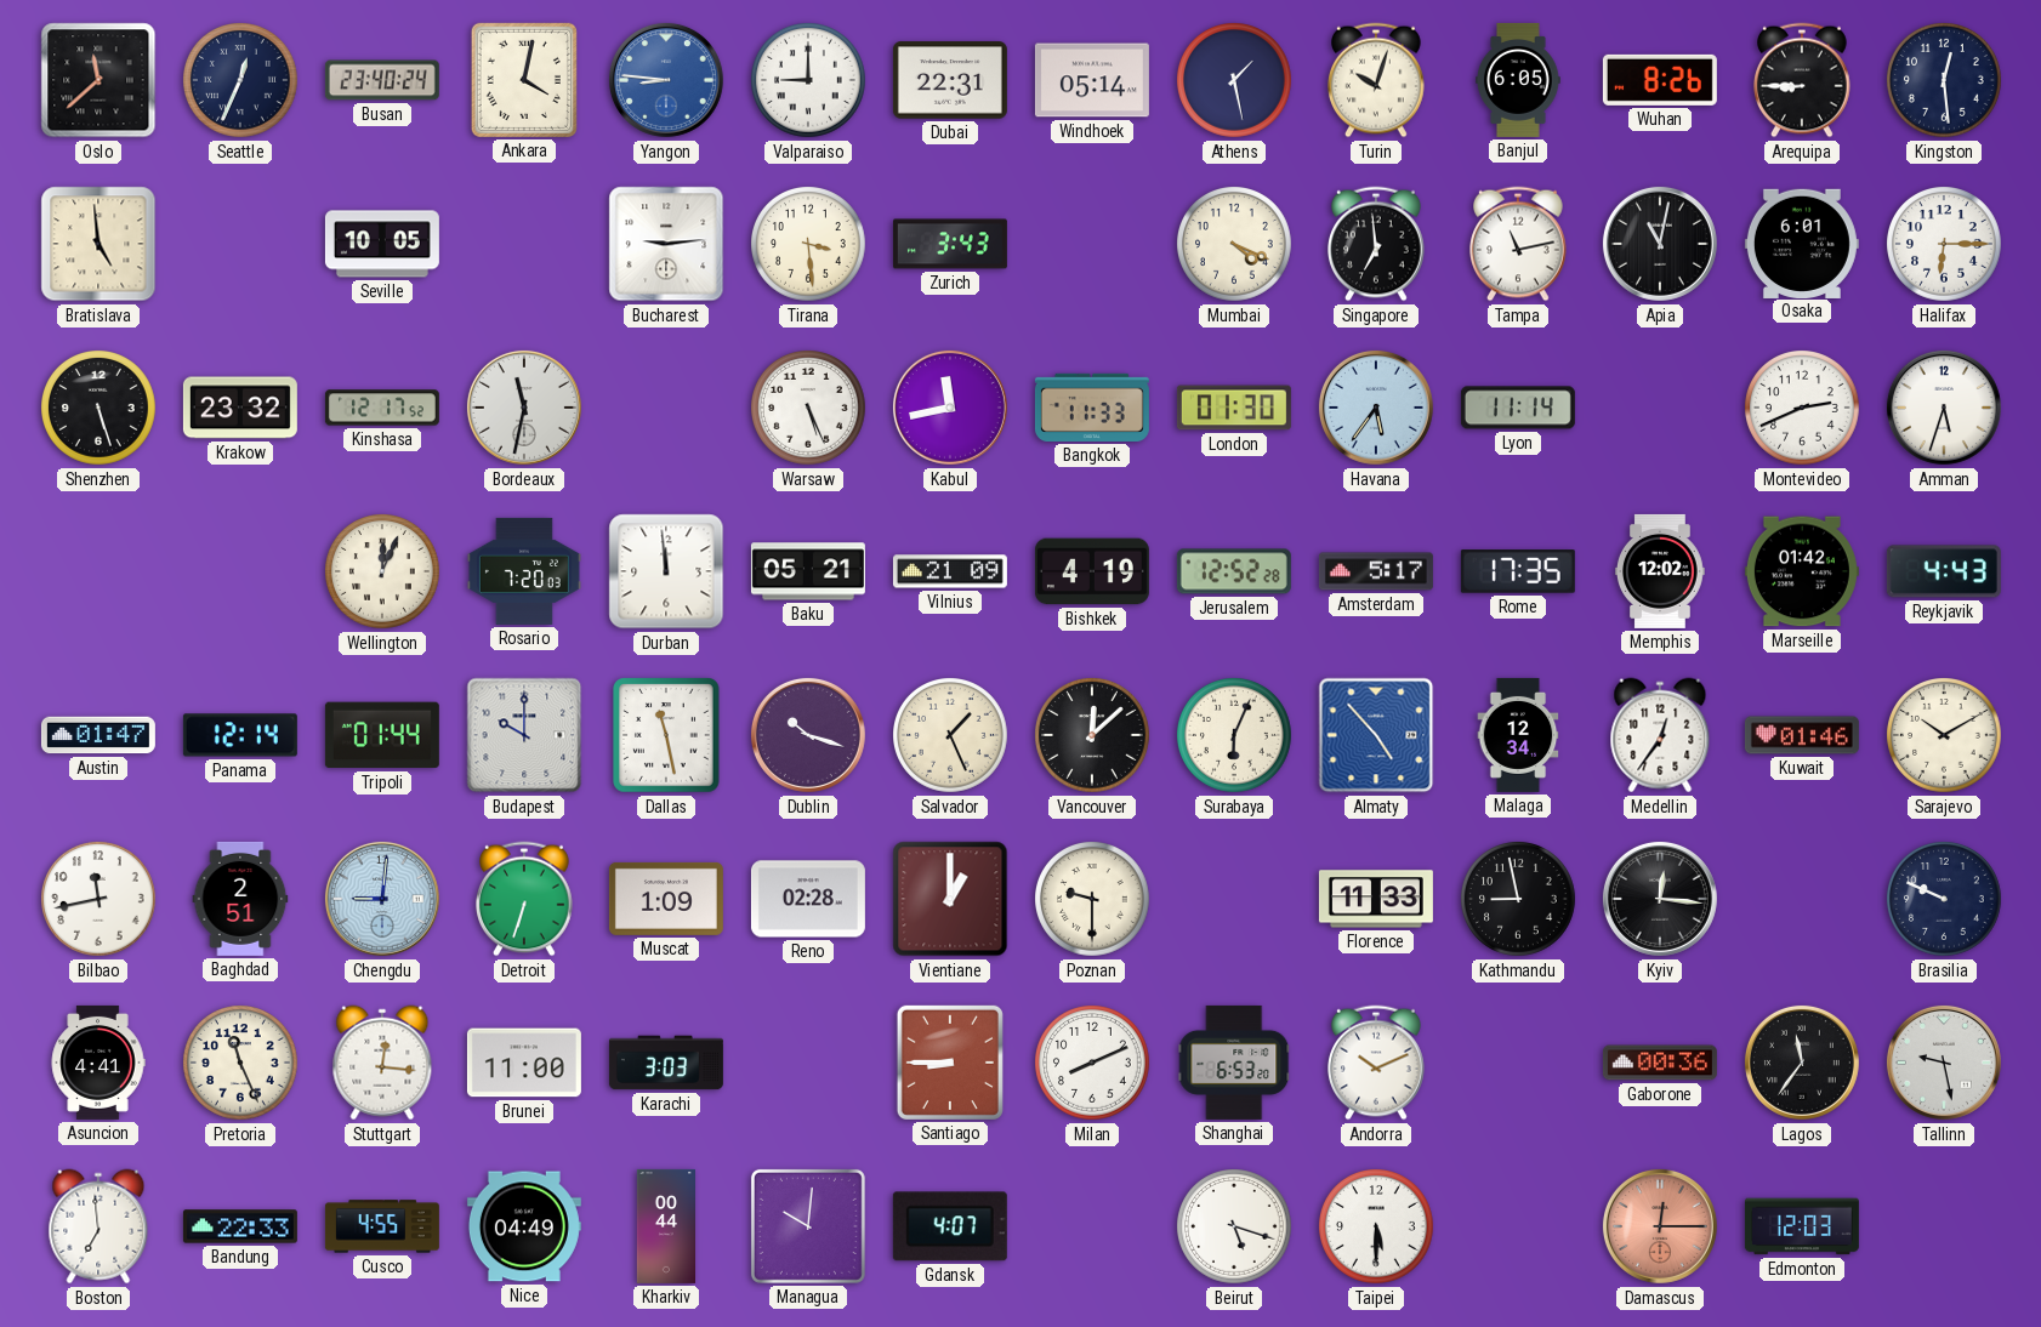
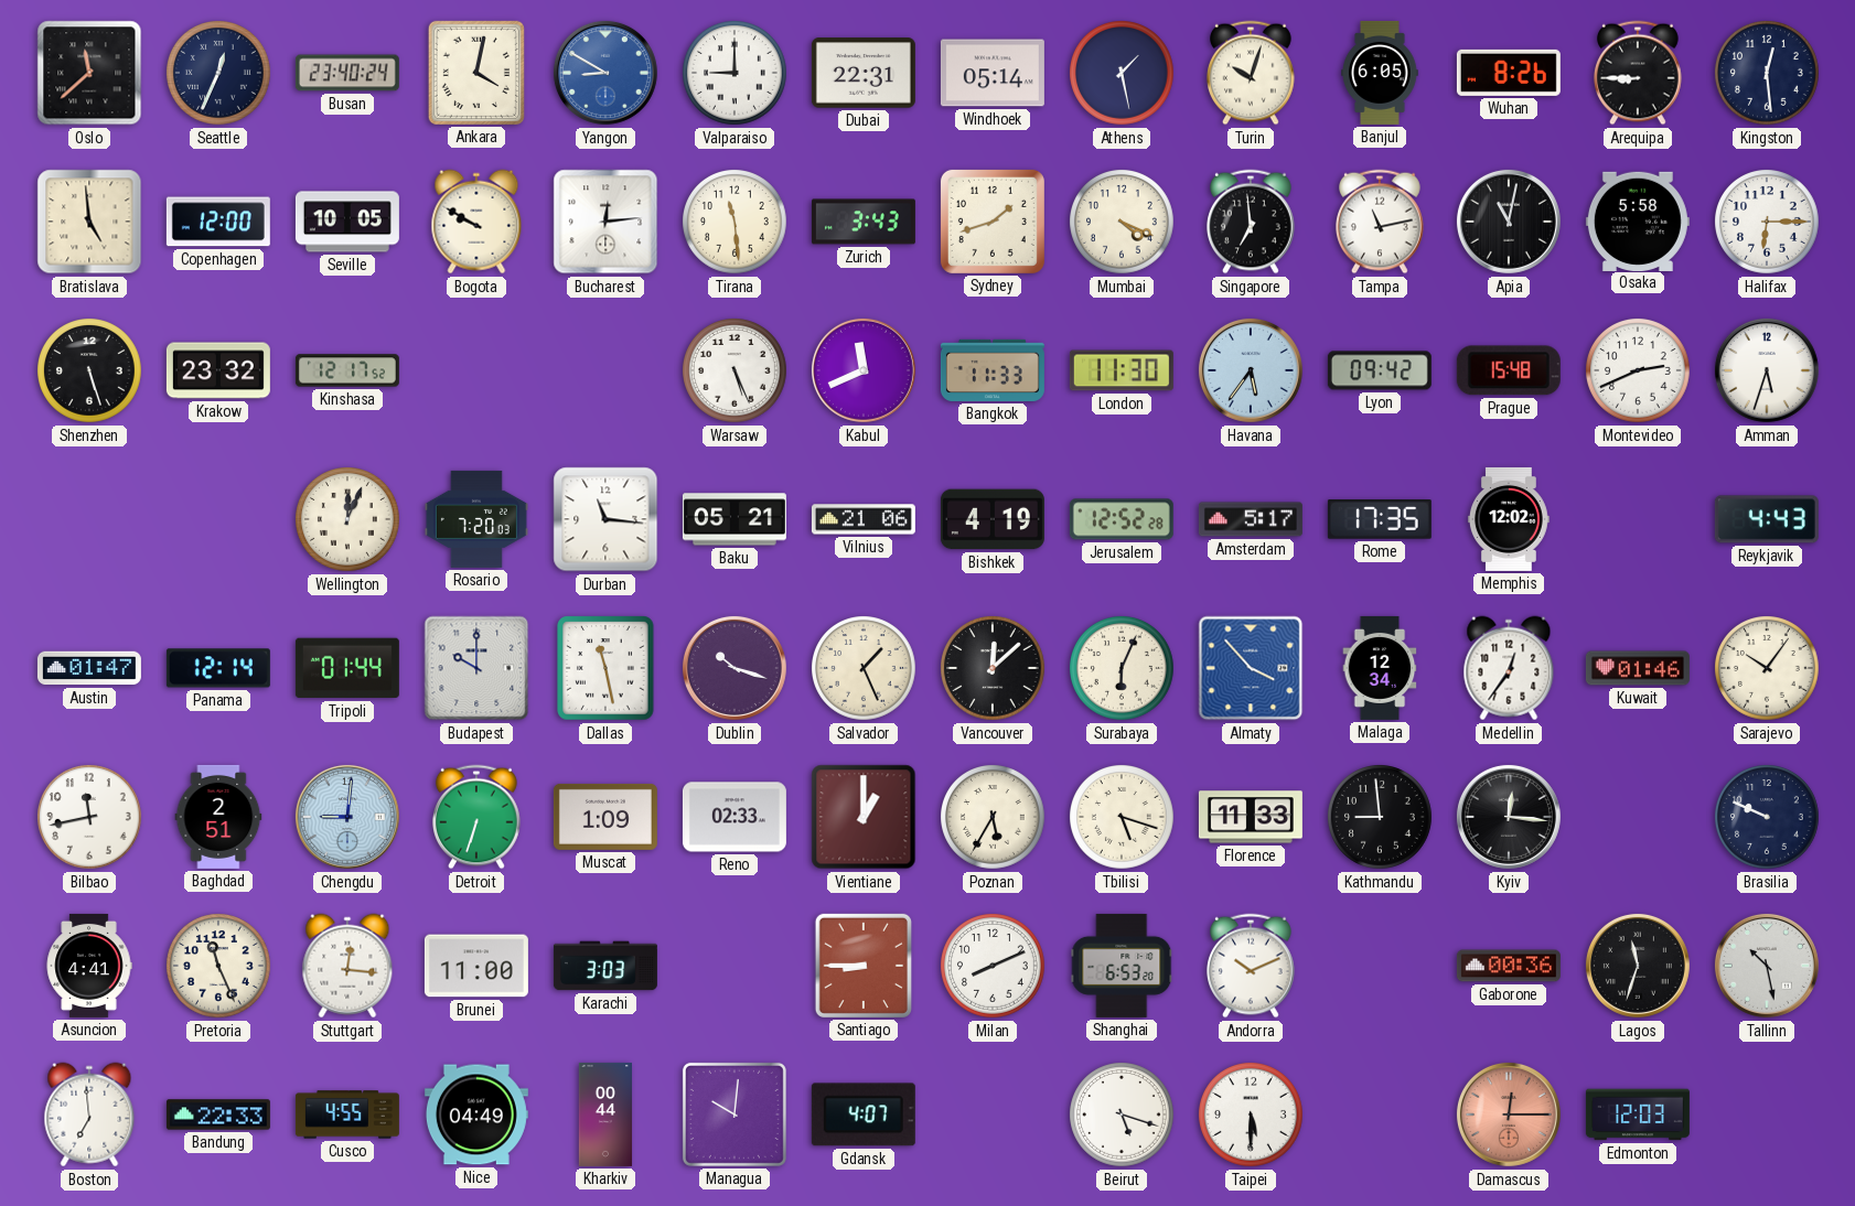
Yangon: 8:46 -> 8:50
Copenhagen: none -> 12:00
Bogota: none -> 9:50
Bucharest: 9:14 -> 12:14
Tirana: 3:29 -> 11:29
Sydney: none -> 1:42
Osaka: 6:01 -> 5:58
Bordeaux: 11:32 -> none
Kabul: 11:43 -> 11:41
London: 01:30 -> 11:30
Lyon: 11:14 -> 09:42
Prague: none -> 15:48
Durban: 11:59 -> 11:16
Vilnius: 21:09 -> 21:06
Marseille: 01:42 -> none
Almaty: 4:53 -> 3:53
Sarajevo: 10:10 -> 10:06
Reno: 02:28 -> 02:33
Poznan: 9:30 -> 5:35
Tbilisi: none -> 5:18
Kathmandu: 8:58 -> 8:59
Lagos: 11:36 -> 11:33
Tallinn: 9:28 -> 10:28
